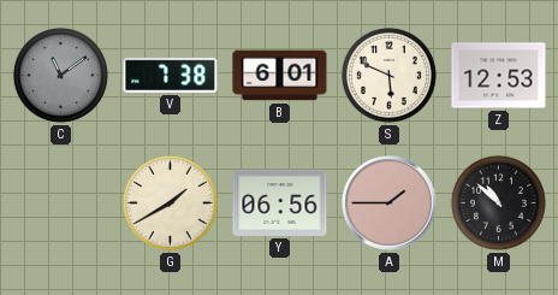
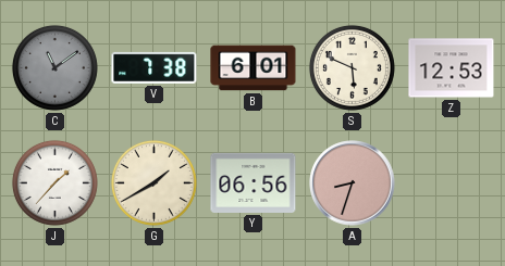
J: none -> 1:37
A: 1:45 -> 8:33
M: 10:52 -> none
